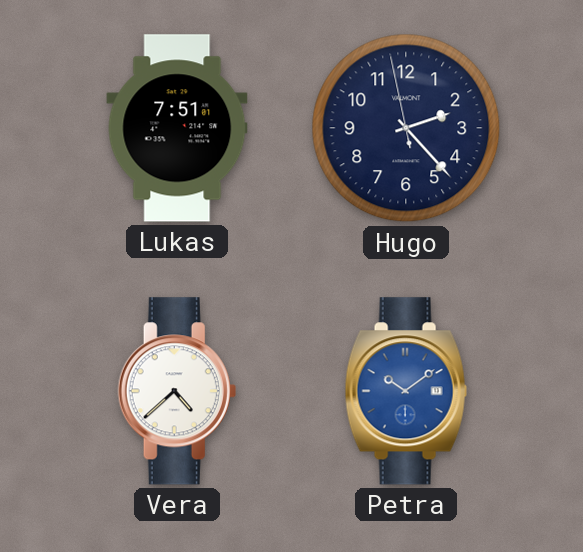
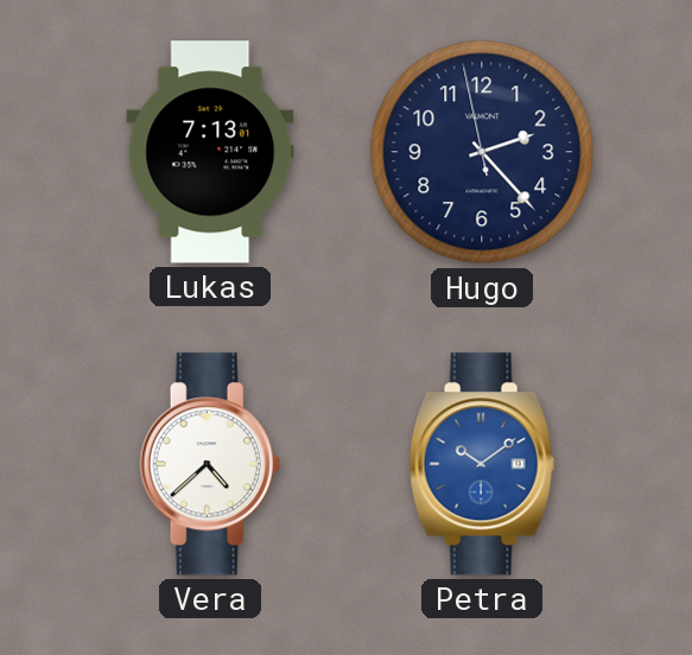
Lukas: 7:51 -> 7:13
